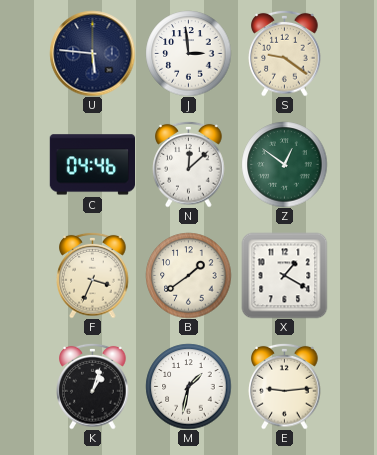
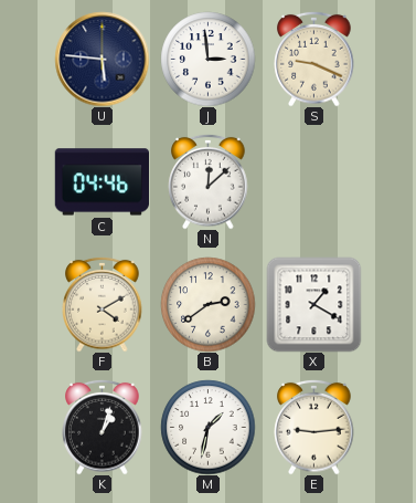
S: 9:21 -> 9:19
Z: 12:51 -> none
F: 3:34 -> 4:10
B: 1:39 -> 2:39
